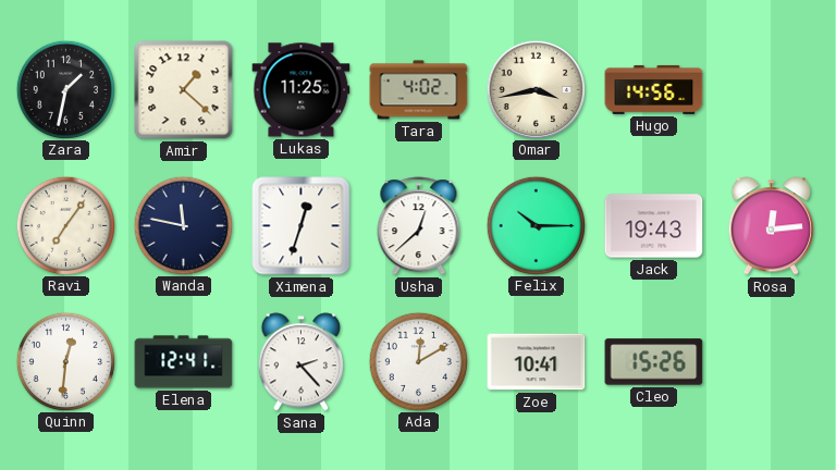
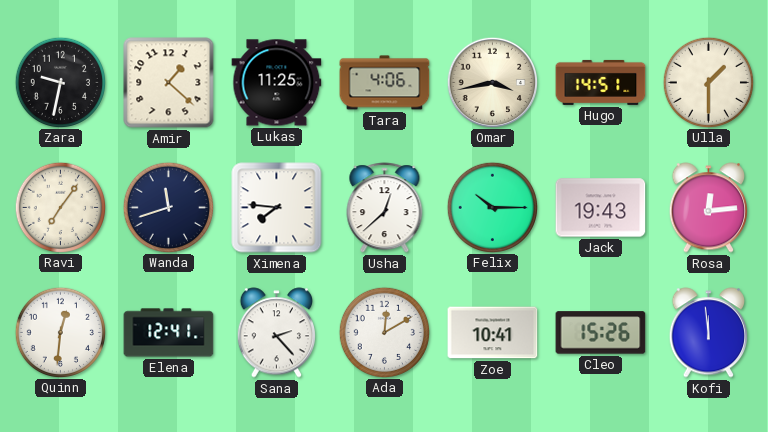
Zara: 1:32 -> 9:32
Tara: 4:02 -> 4:06
Hugo: 14:56 -> 14:51
Ulla: none -> 1:30
Wanda: 11:47 -> 11:42
Ximena: 12:33 -> 7:46
Kofi: none -> 11:59
